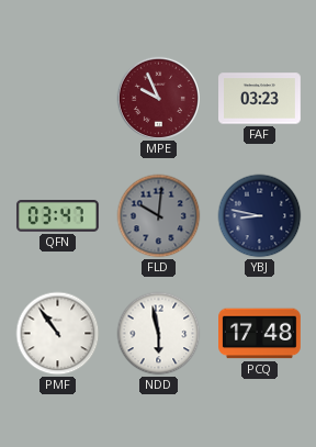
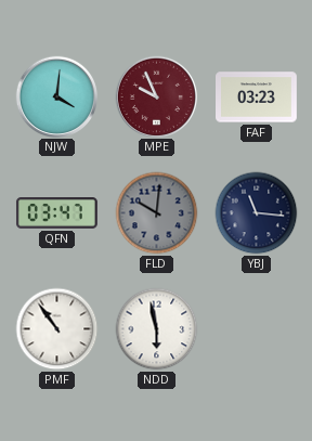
NJW: none -> 4:01
YBJ: 8:47 -> 11:16
PCQ: 17:48 -> none
